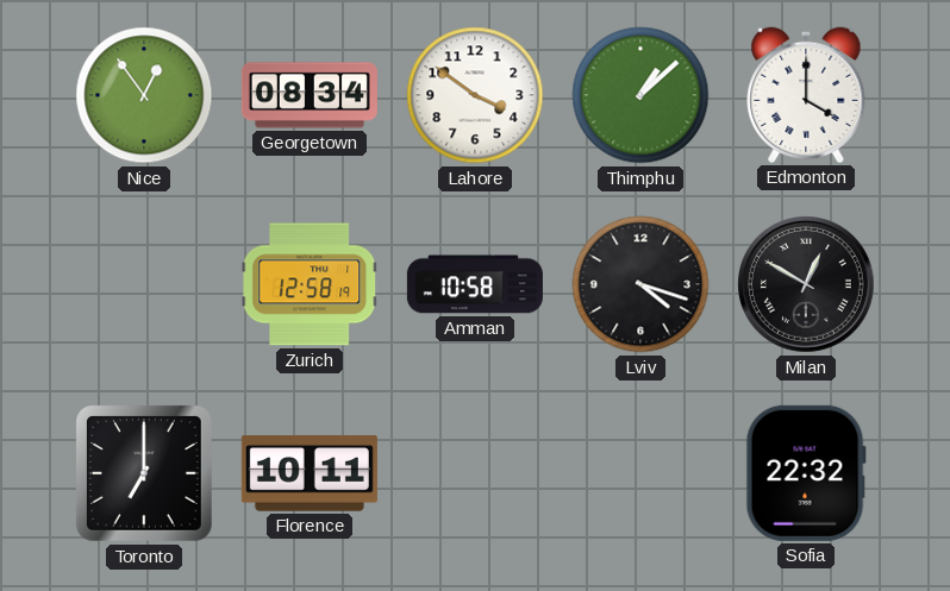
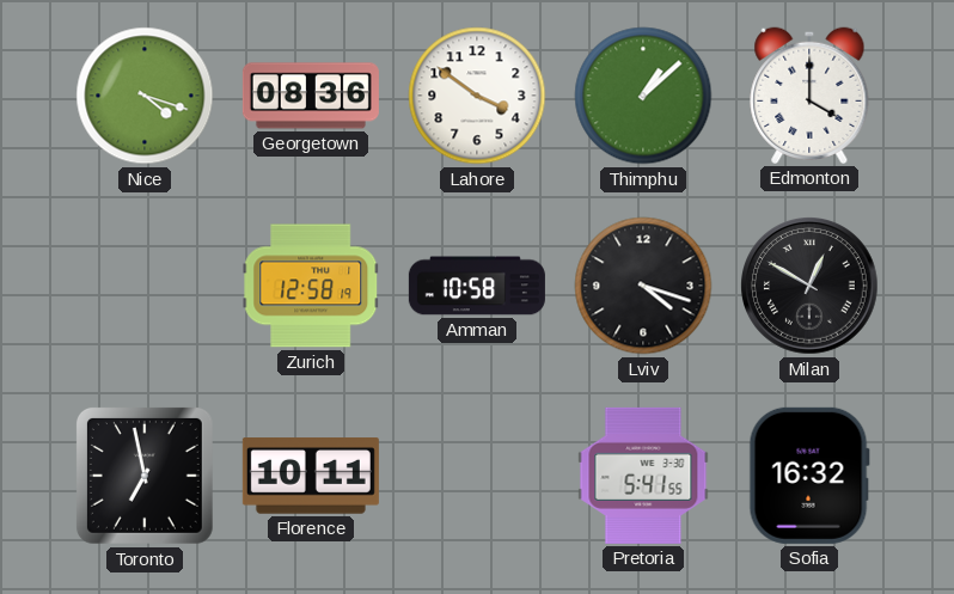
Nice: 12:54 -> 4:18
Georgetown: 08:34 -> 08:36
Toronto: 7:00 -> 6:58
Pretoria: none -> 5:41
Sofia: 22:32 -> 16:32
